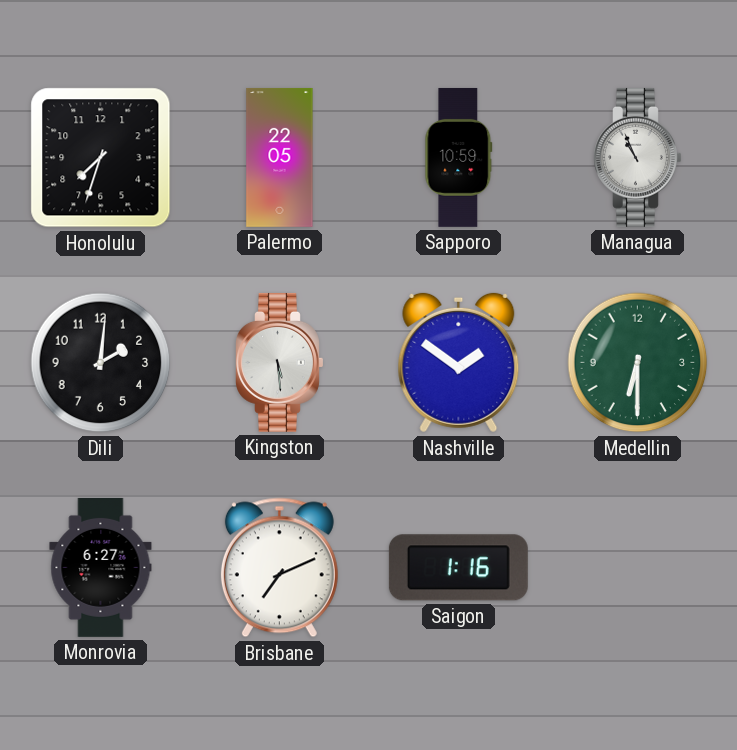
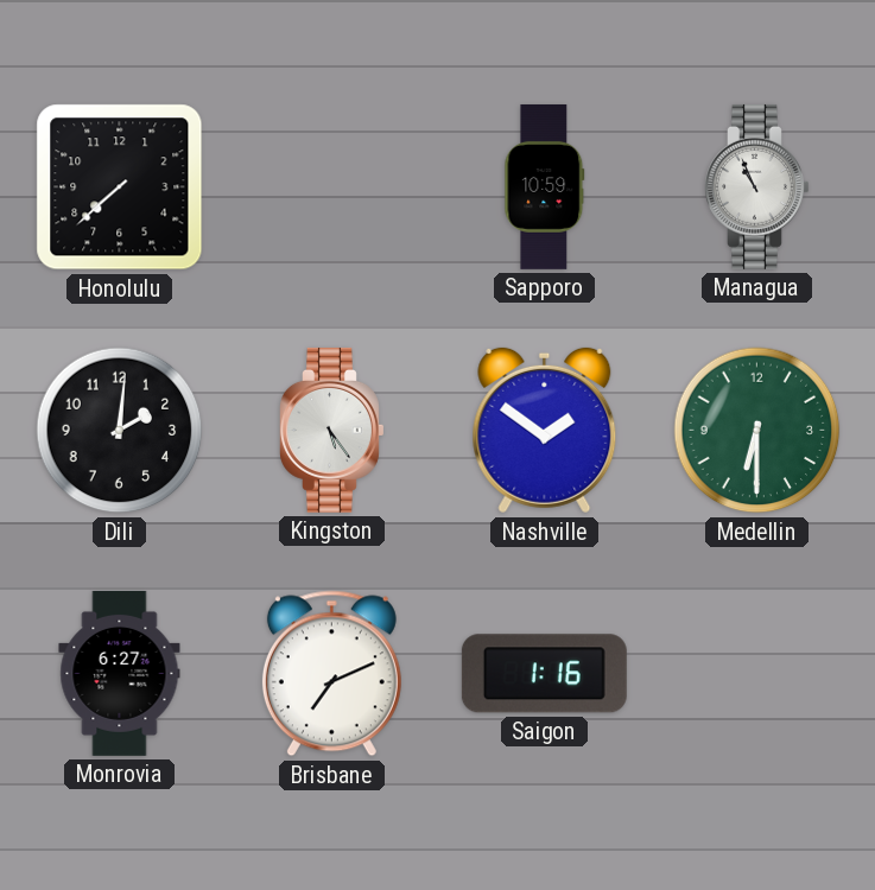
Honolulu: 7:33 -> 7:38
Palermo: 22:05 -> none
Kingston: 5:29 -> 5:24
